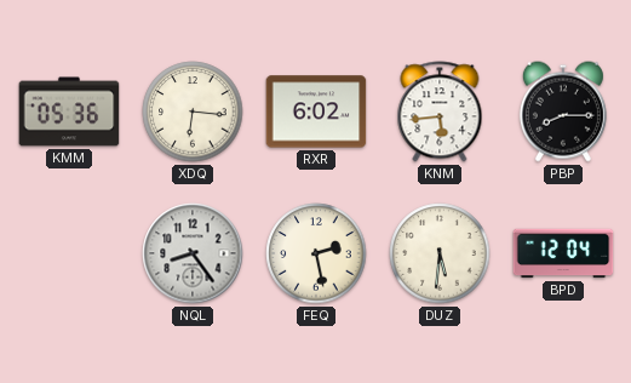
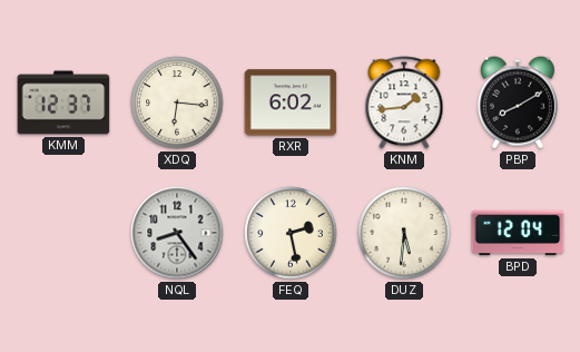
KMM: 05:36 -> 12:37
KNM: 5:44 -> 1:44
PBP: 8:15 -> 8:10
